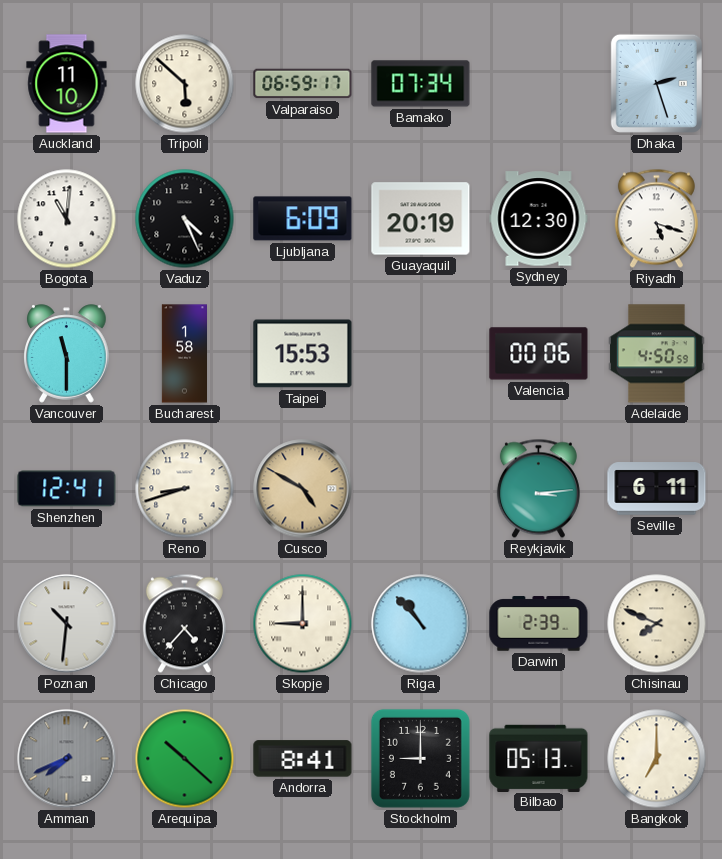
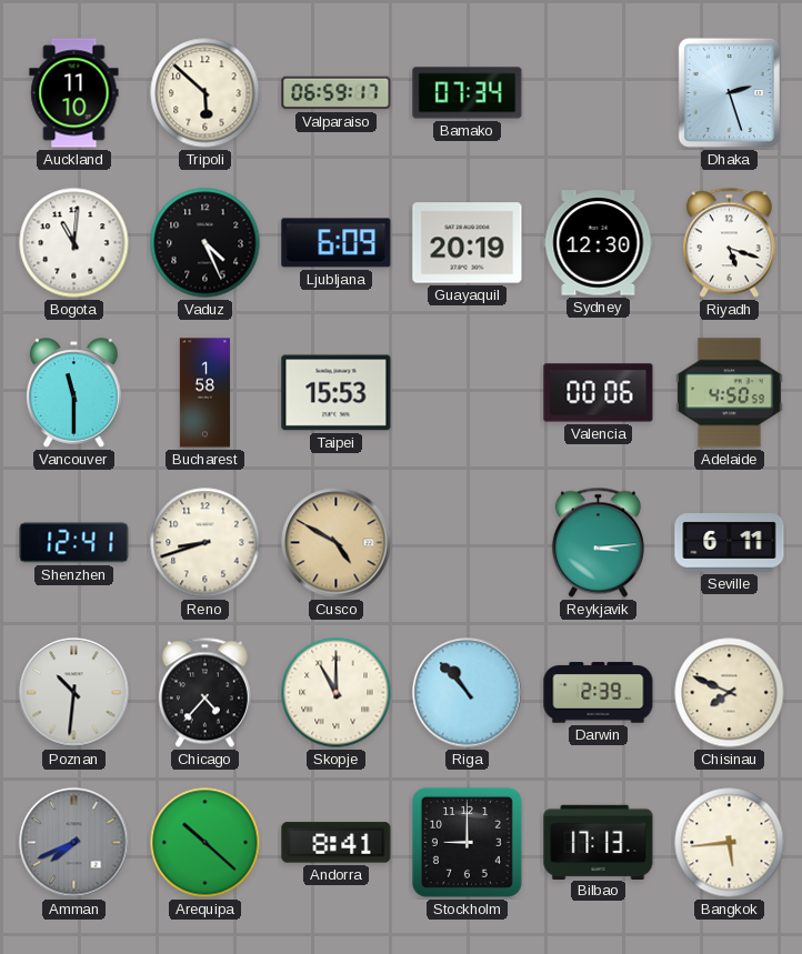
Skopje: 9:00 -> 11:00
Bilbao: 05:13 -> 17:13
Bangkok: 7:00 -> 5:44
